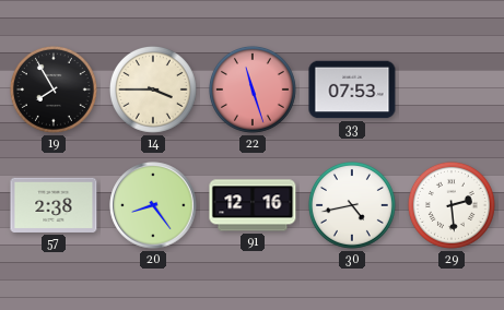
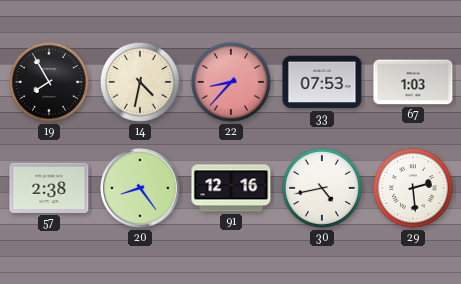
14: 3:45 -> 4:32
22: 11:27 -> 8:37
67: none -> 1:03
